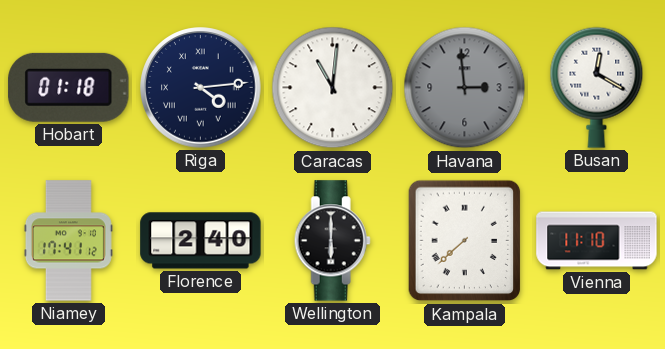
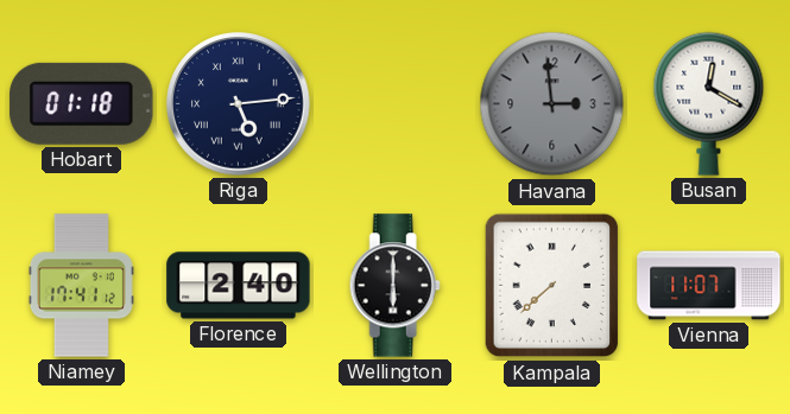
Riga: 4:14 -> 5:14
Caracas: 11:01 -> none
Vienna: 11:10 -> 11:07
